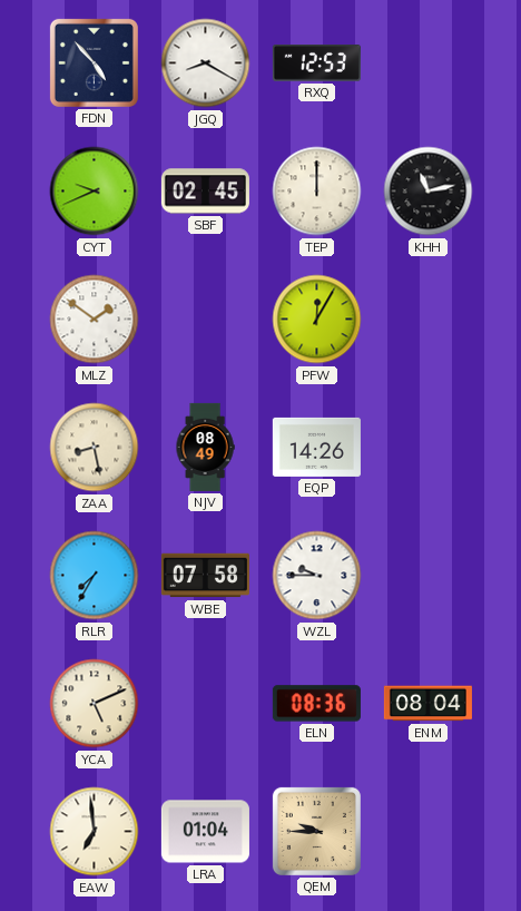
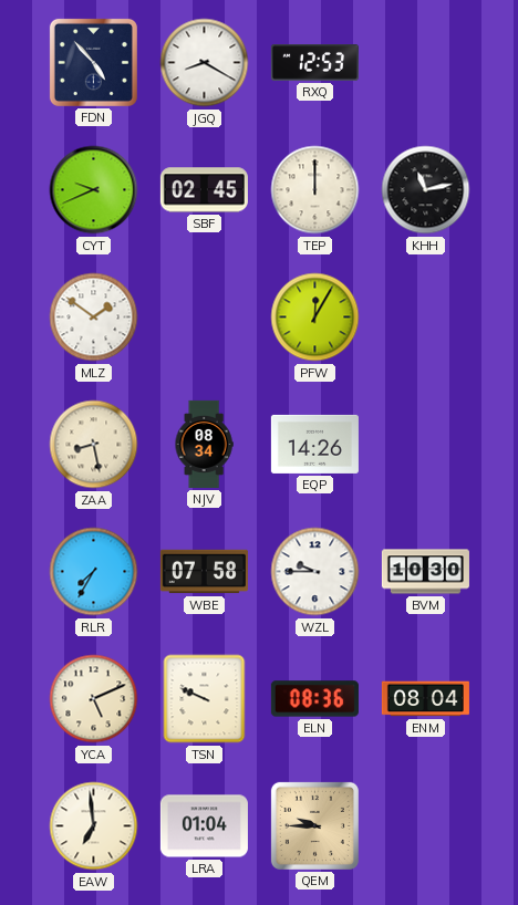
NJV: 08:49 -> 08:34
BVM: none -> 10:30
TSN: none -> 9:49
